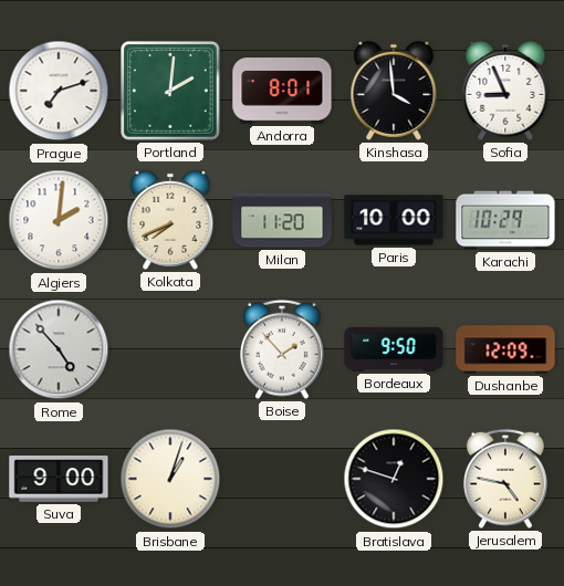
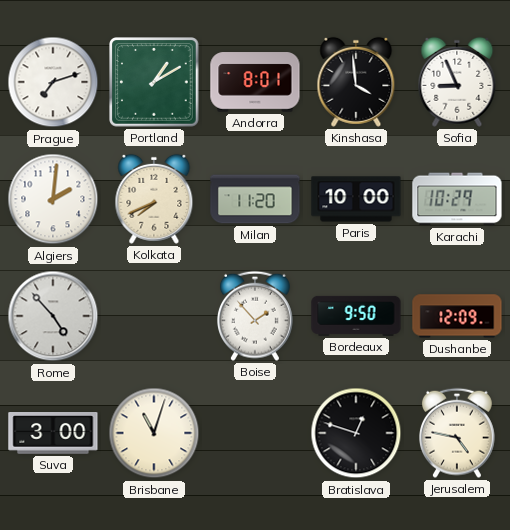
Portland: 2:01 -> 1:10
Suva: 9:00 -> 3:00
Brisbane: 1:03 -> 11:03
